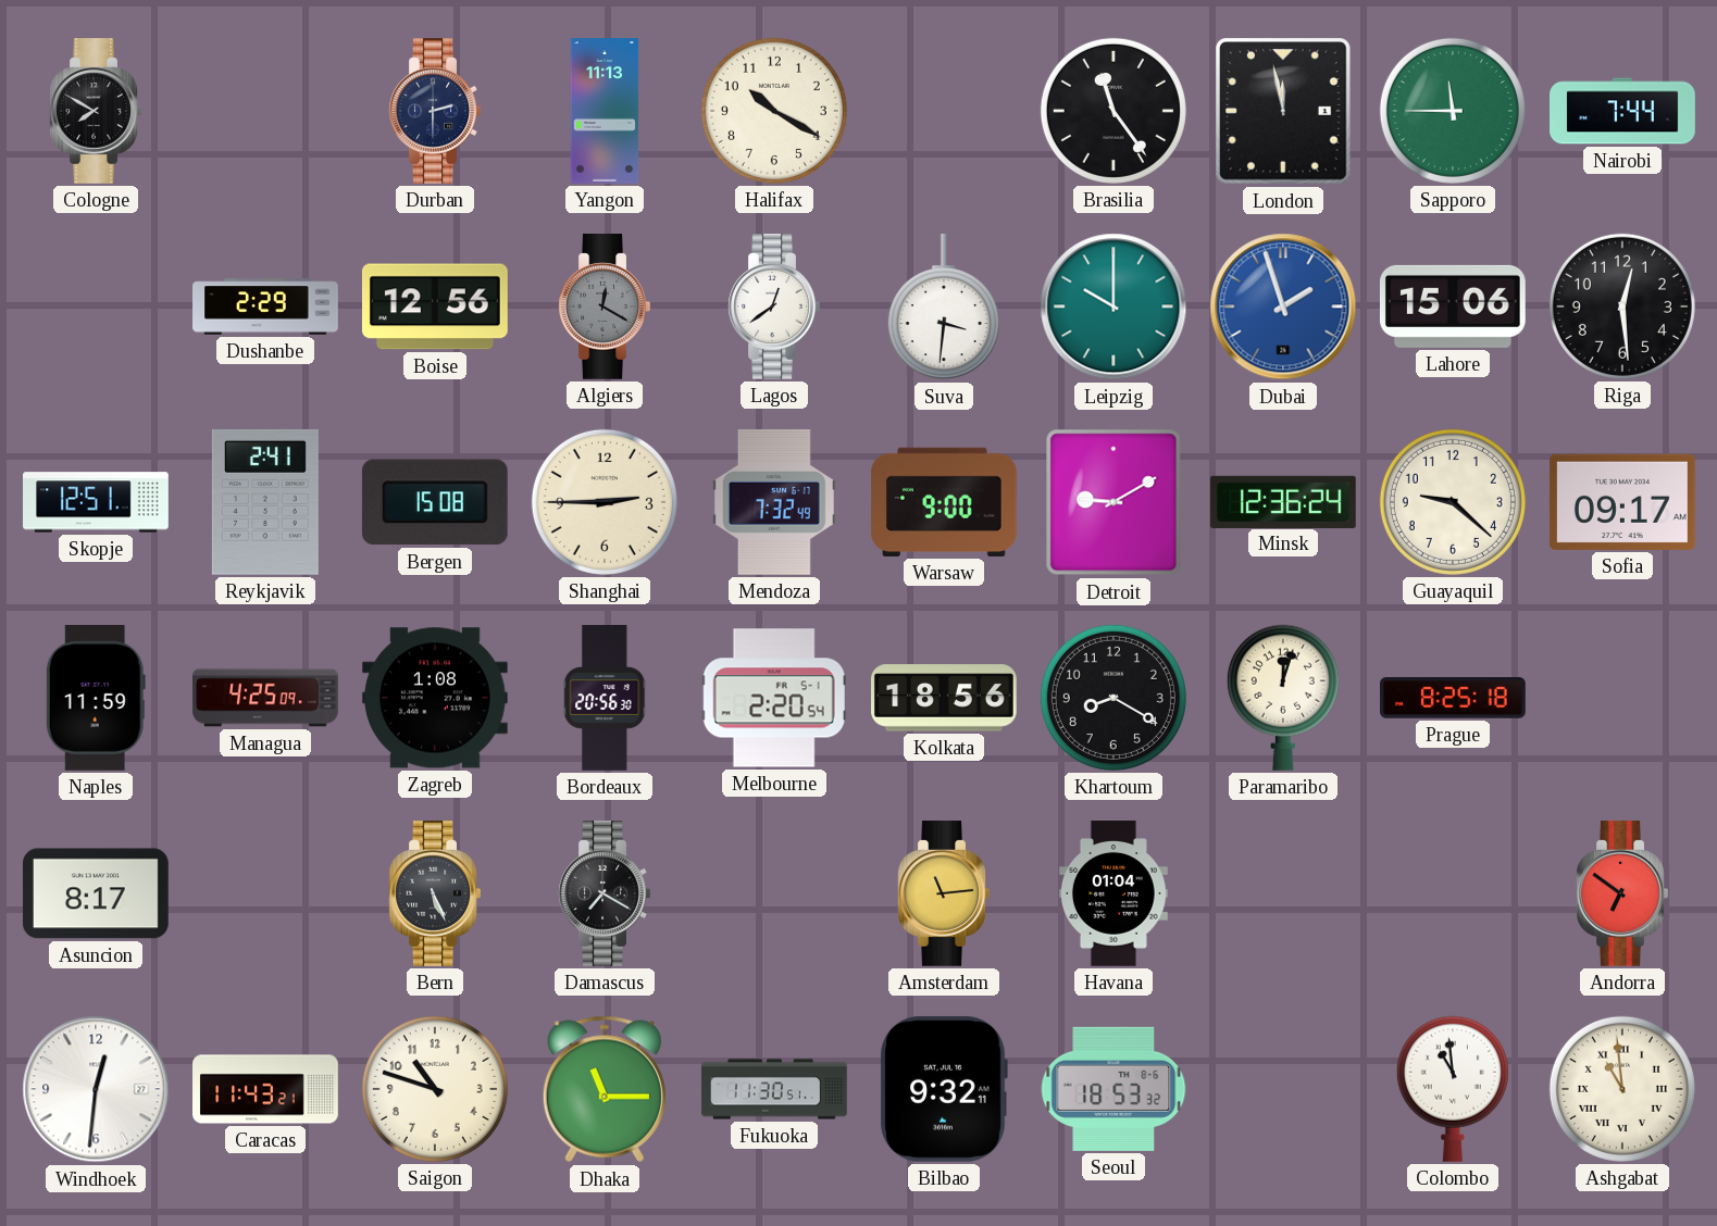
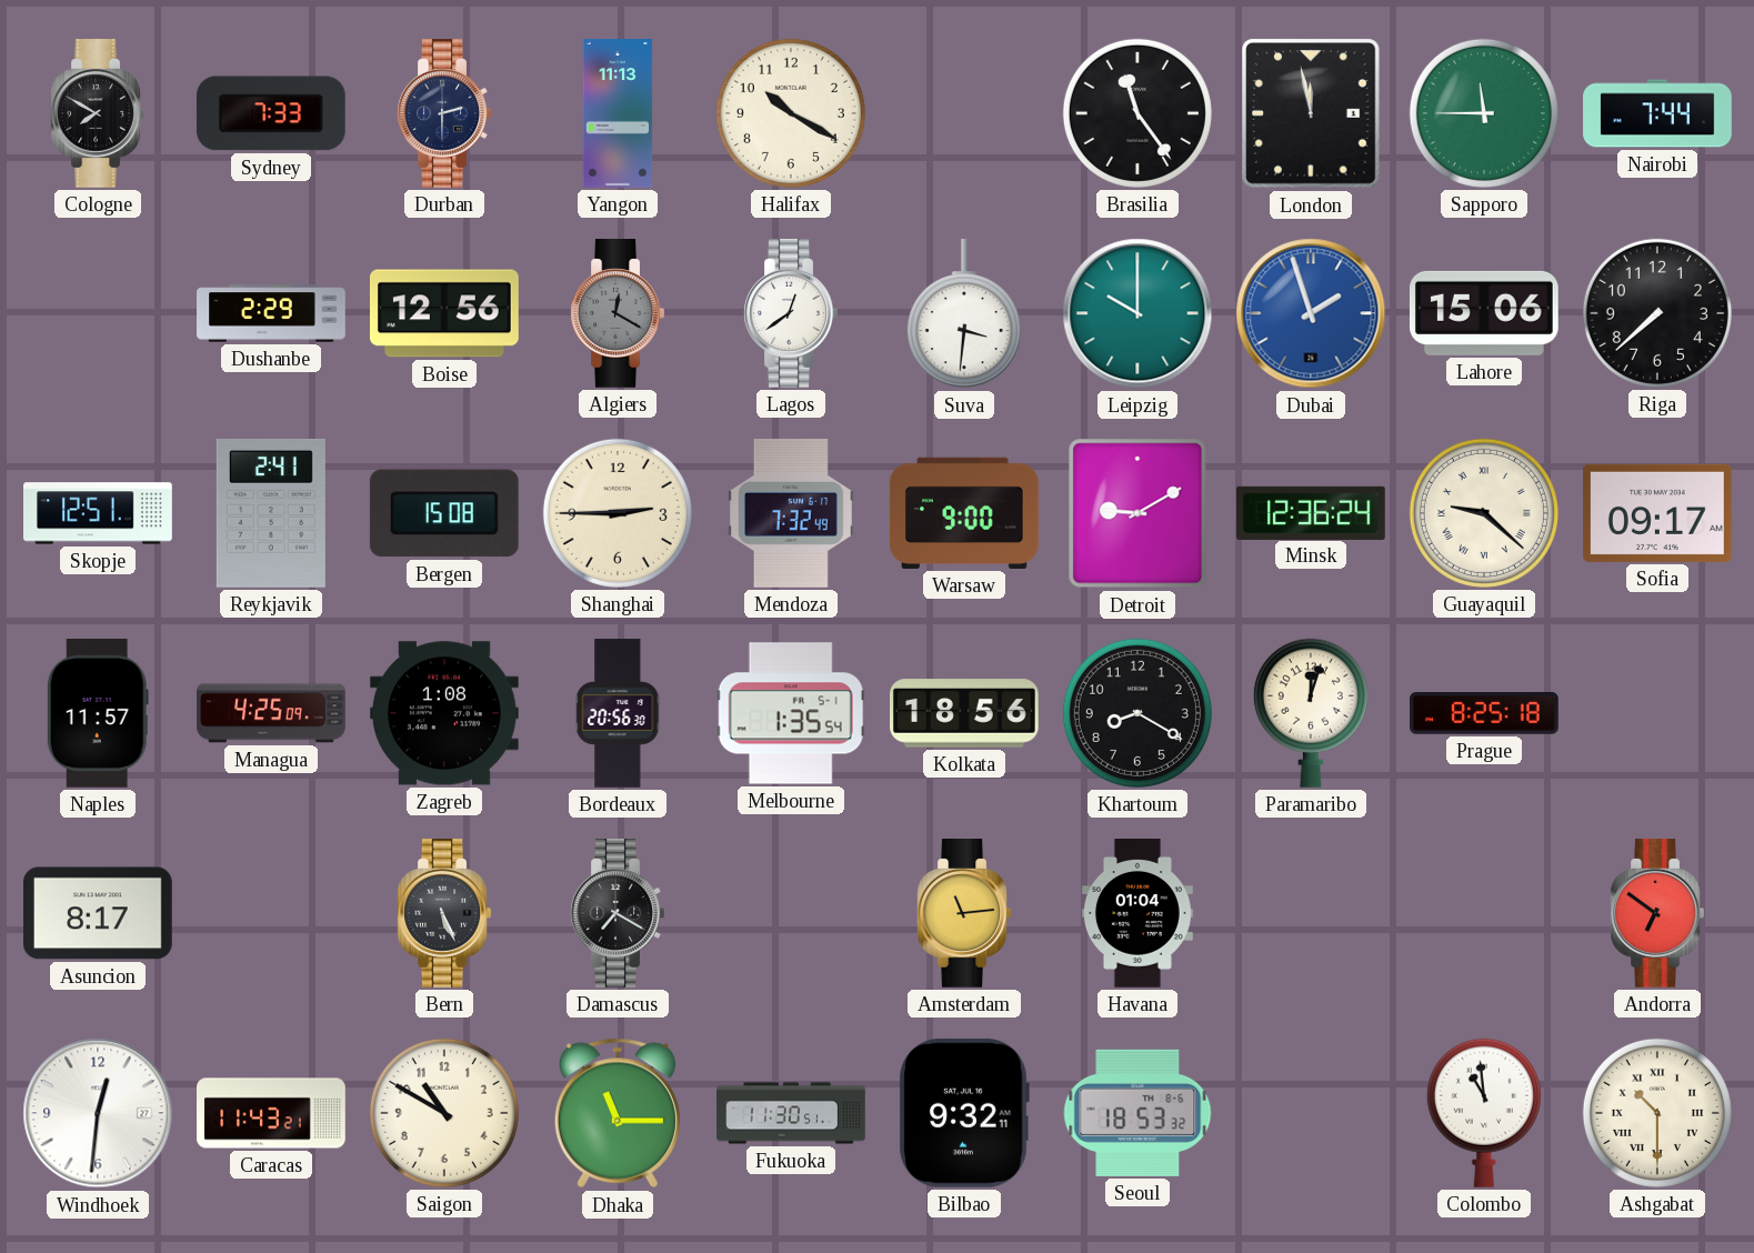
Sydney: none -> 7:33
Riga: 12:29 -> 7:38
Guayaquil numerals: Arabic -> Roman
Naples: 11:59 -> 11:57
Melbourne: 2:20 -> 1:35
Saigon: 10:48 -> 10:50
Ashgabat: 10:59 -> 10:30
